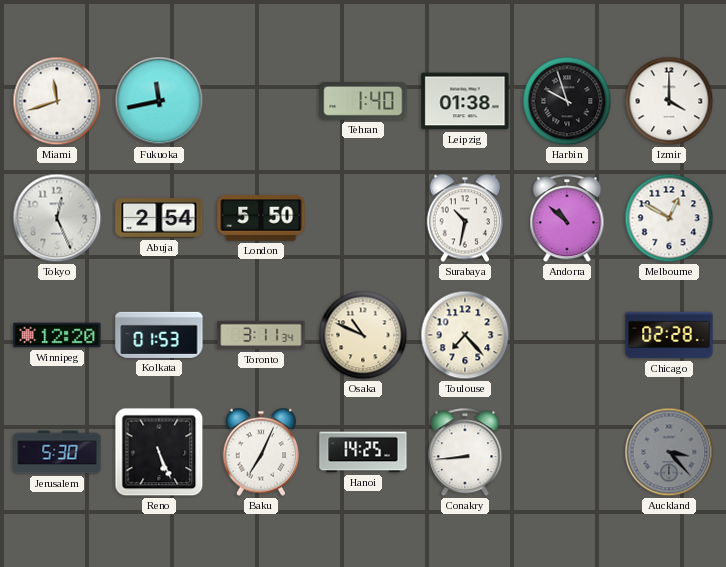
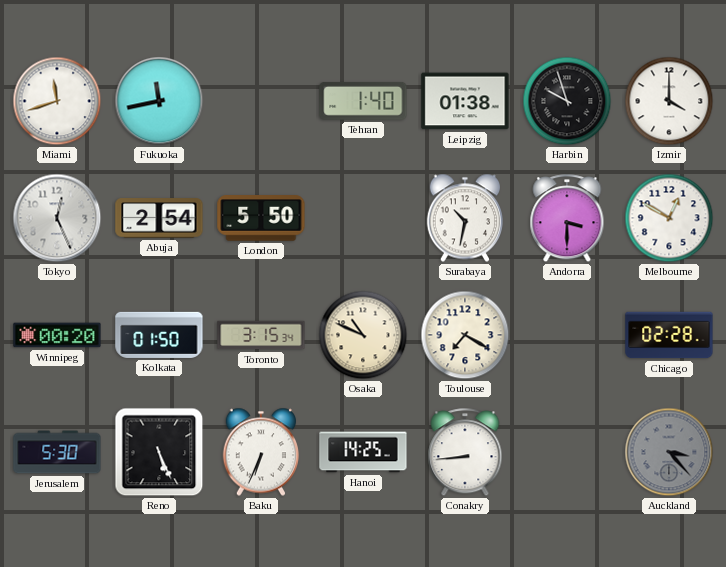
Andorra: 10:52 -> 3:30
Winnipeg: 12:20 -> 00:20
Kolkata: 01:53 -> 01:50
Toronto: 3:11 -> 3:15
Toulouse: 7:23 -> 7:20
Baku: 7:04 -> 6:34
